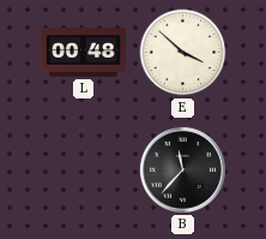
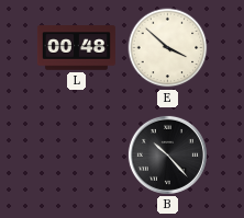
B: 11:37 -> 10:23
